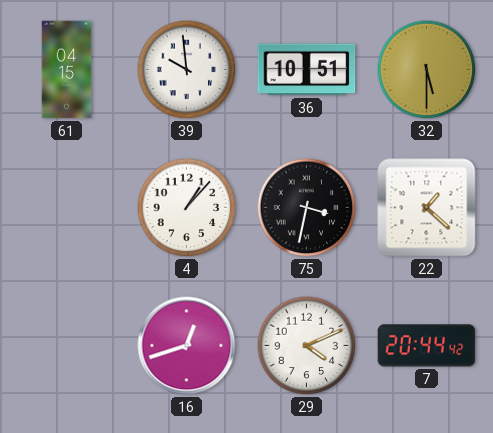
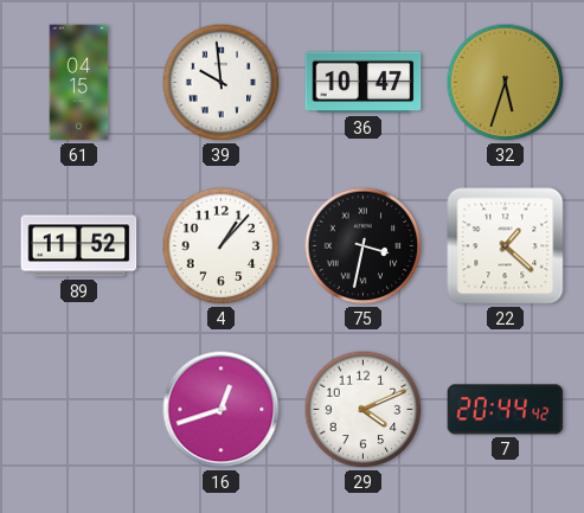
36: 10:51 -> 10:47
32: 5:30 -> 5:33
89: none -> 11:52
